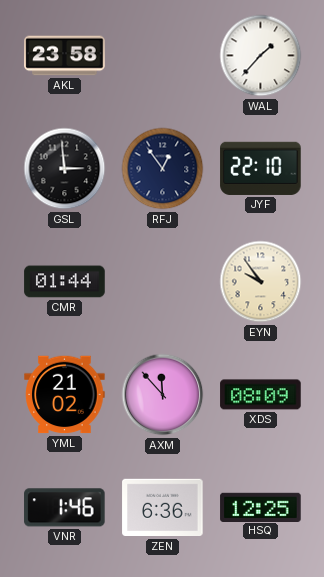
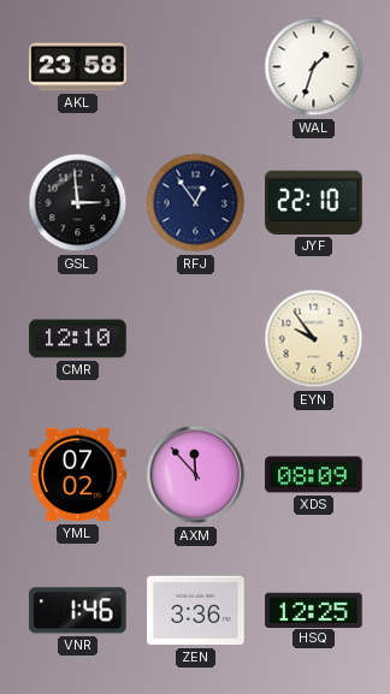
WAL: 1:37 -> 1:33
CMR: 01:44 -> 12:10
YML: 21:02 -> 07:02
ZEN: 6:36 -> 3:36
